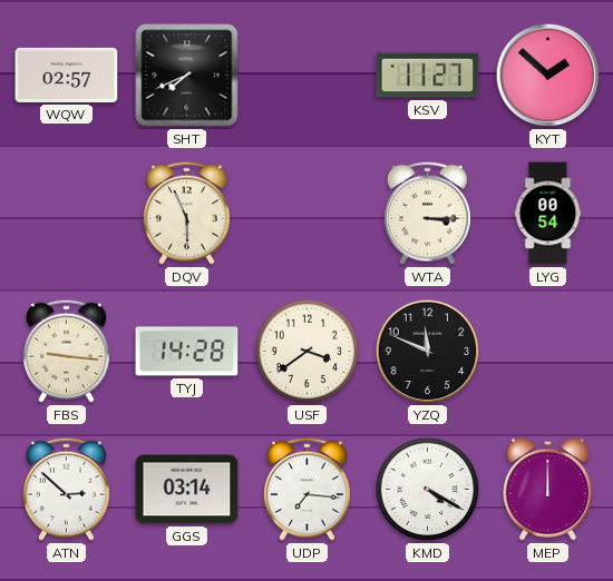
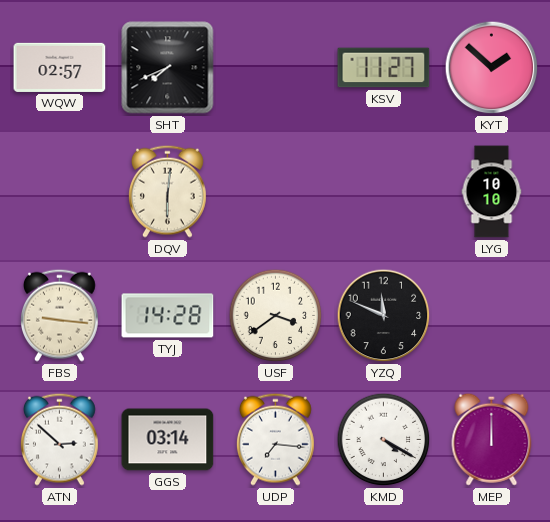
DQV: 5:56 -> 6:01
WTA: 3:15 -> none
LYG: 00:54 -> 10:10
